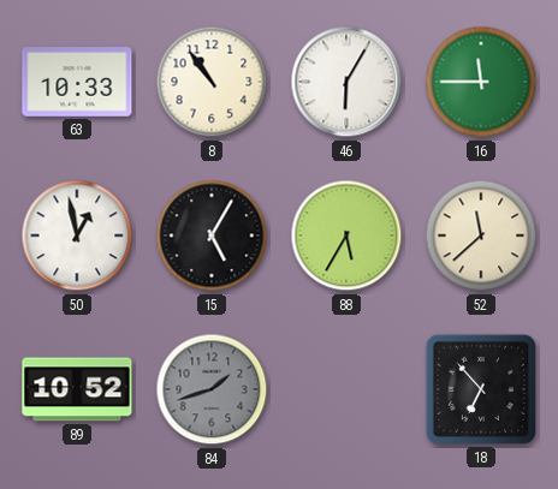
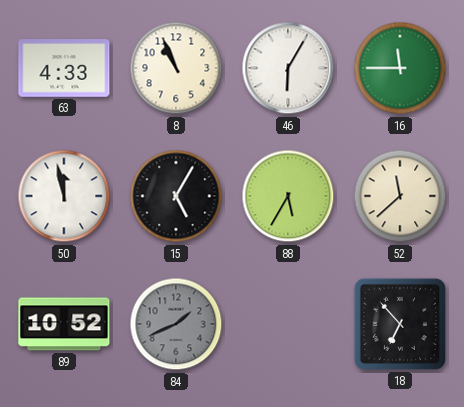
63: 10:33 -> 4:33
8: 10:54 -> 10:56
50: 12:58 -> 11:58
84: 1:42 -> 1:41
